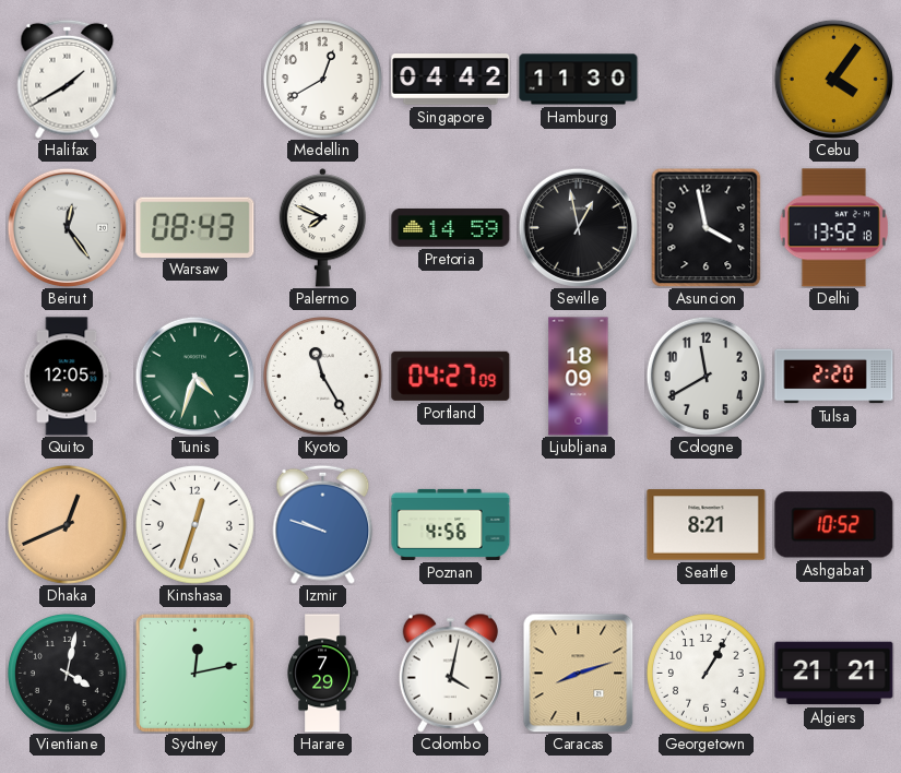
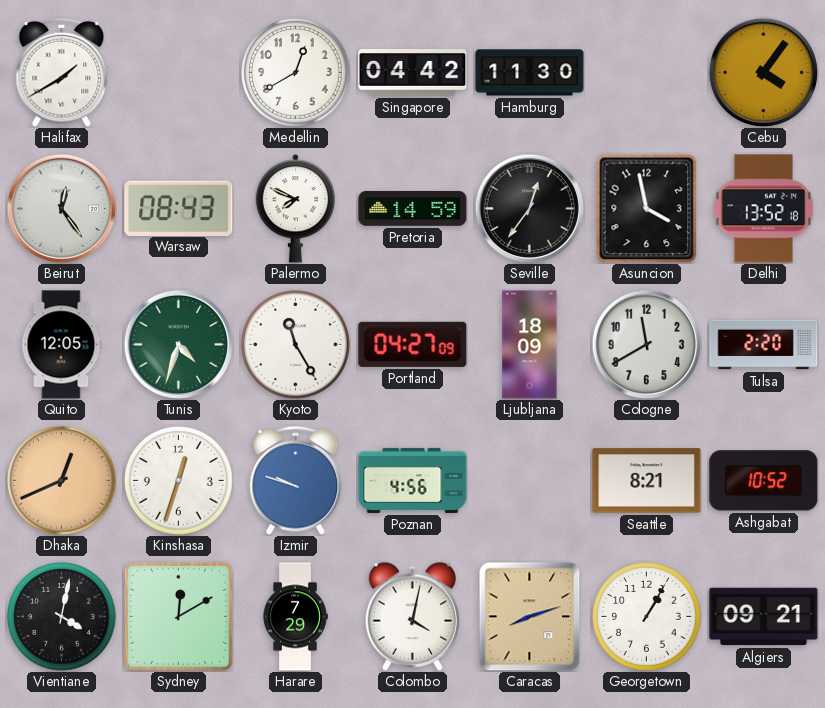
Seville: 12:58 -> 12:36
Sydney: 12:13 -> 12:10
Algiers: 21:21 -> 09:21
